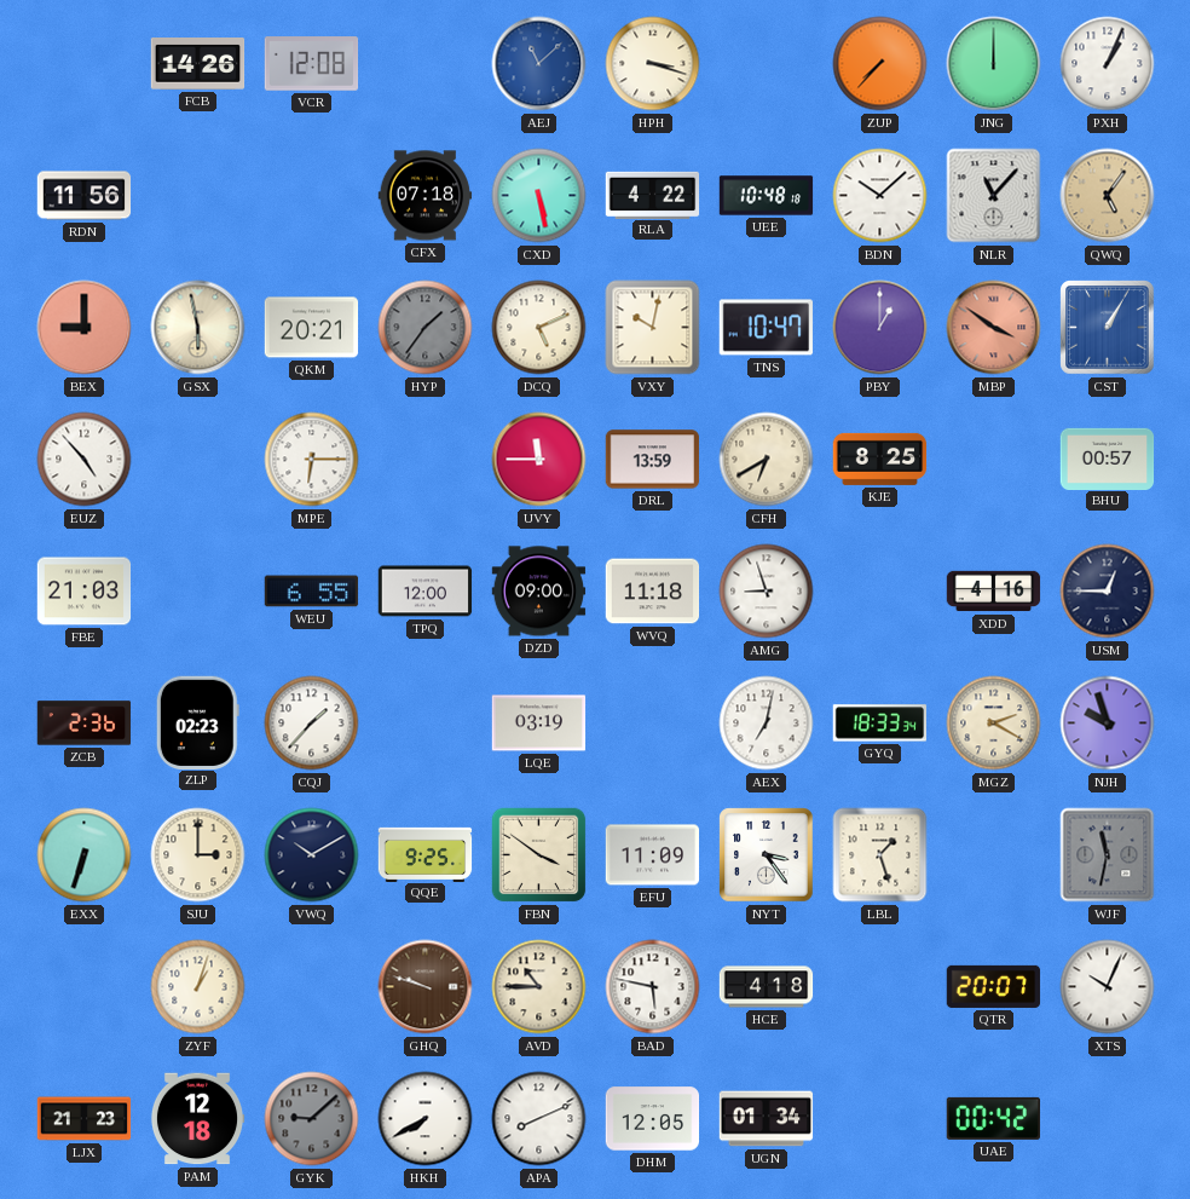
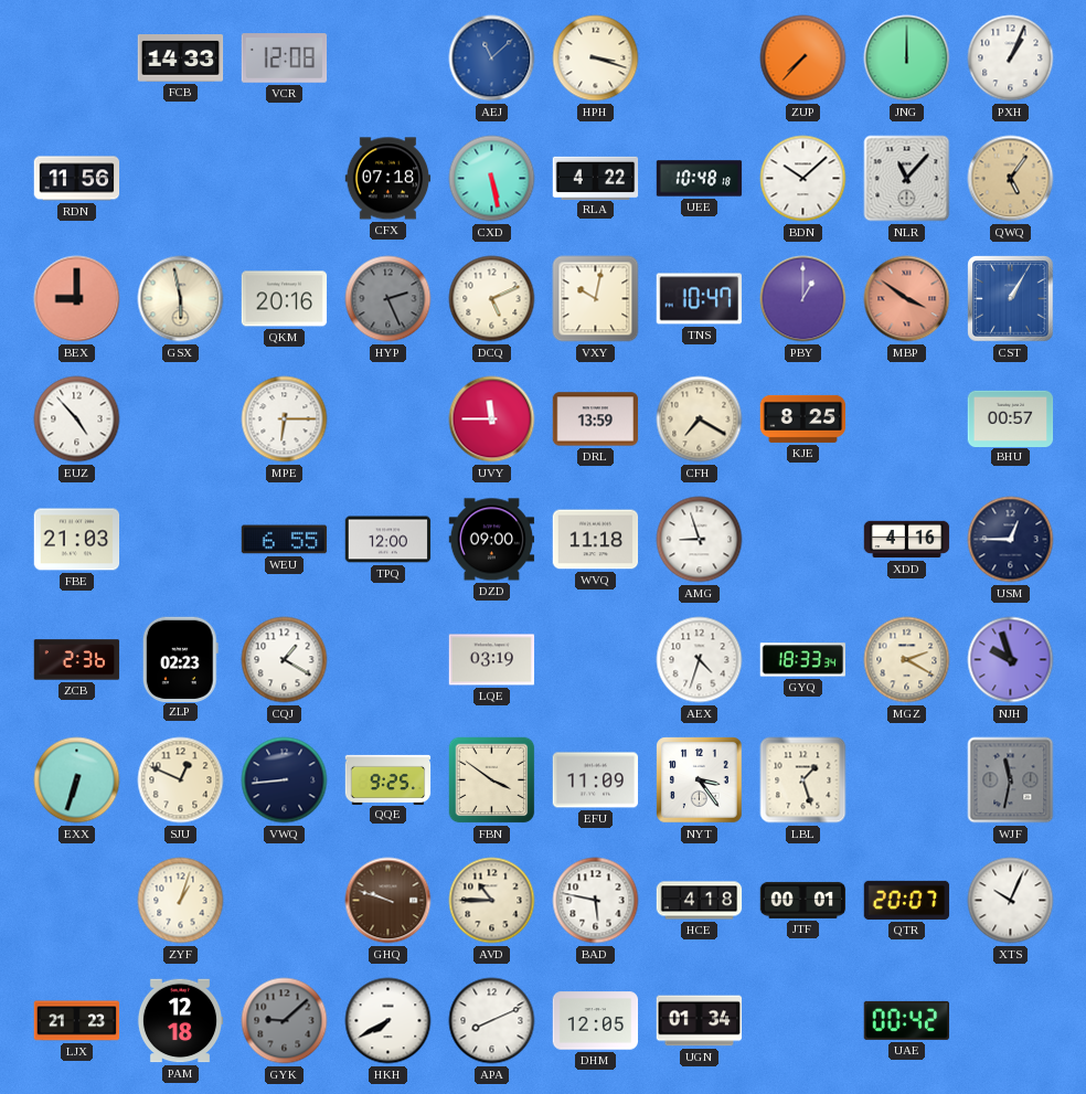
FCB: 14:26 -> 14:33
QKM: 20:21 -> 20:16
HYP: 1:36 -> 2:26
CFH: 6:40 -> 7:20
CQJ: 1:37 -> 1:20
AEX: 7:02 -> 4:33
SJU: 3:00 -> 12:49
VWQ: 10:10 -> 8:44
JTF: none -> 00:01
